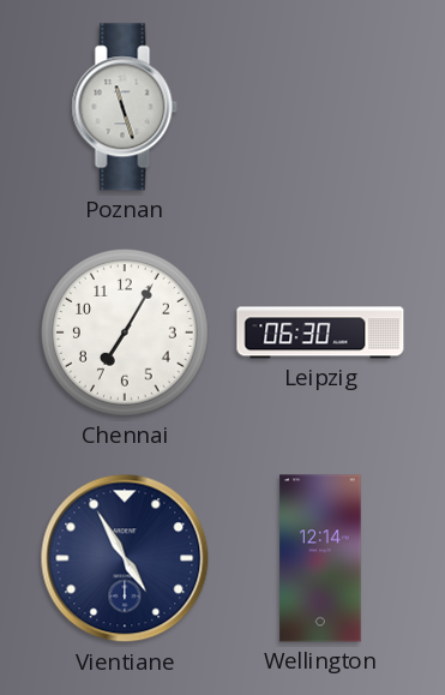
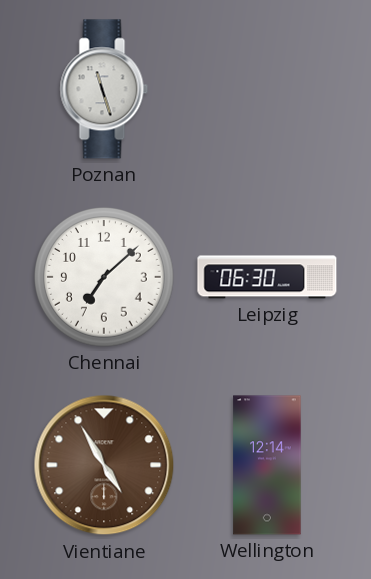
Chennai: 7:05 -> 7:08
Vientiane dial: navy -> brown
